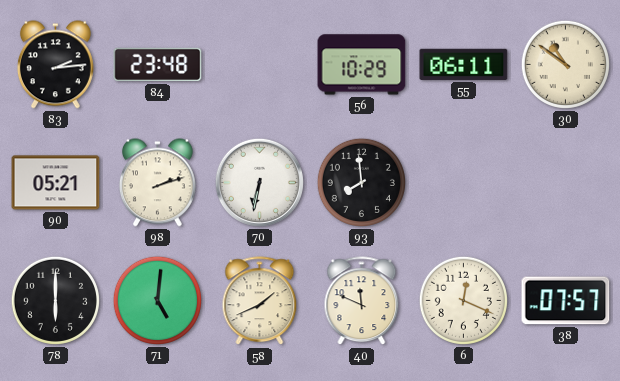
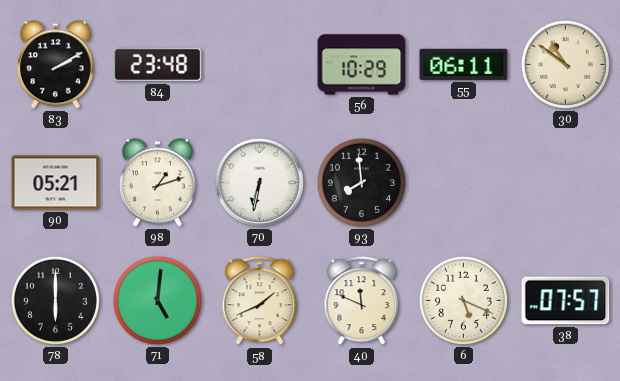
83: 2:14 -> 2:10
98: 2:12 -> 1:12
6: 12:19 -> 5:19
